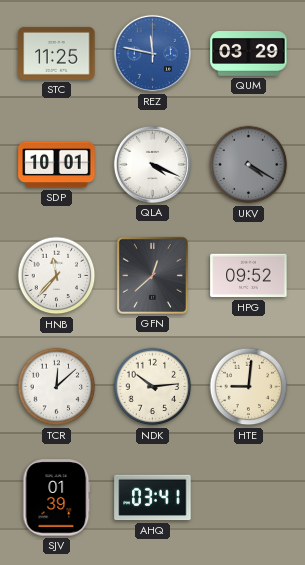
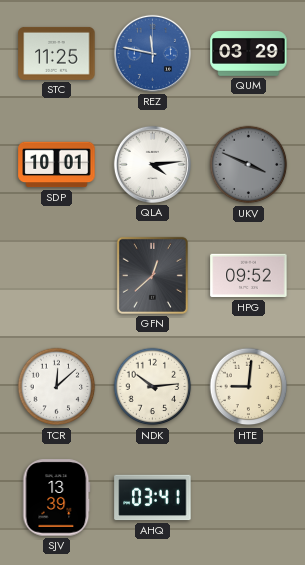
QLA: 4:19 -> 4:14
UKV: 4:20 -> 3:49
HNB: 11:37 -> none
SJV: 01:39 -> 13:39
